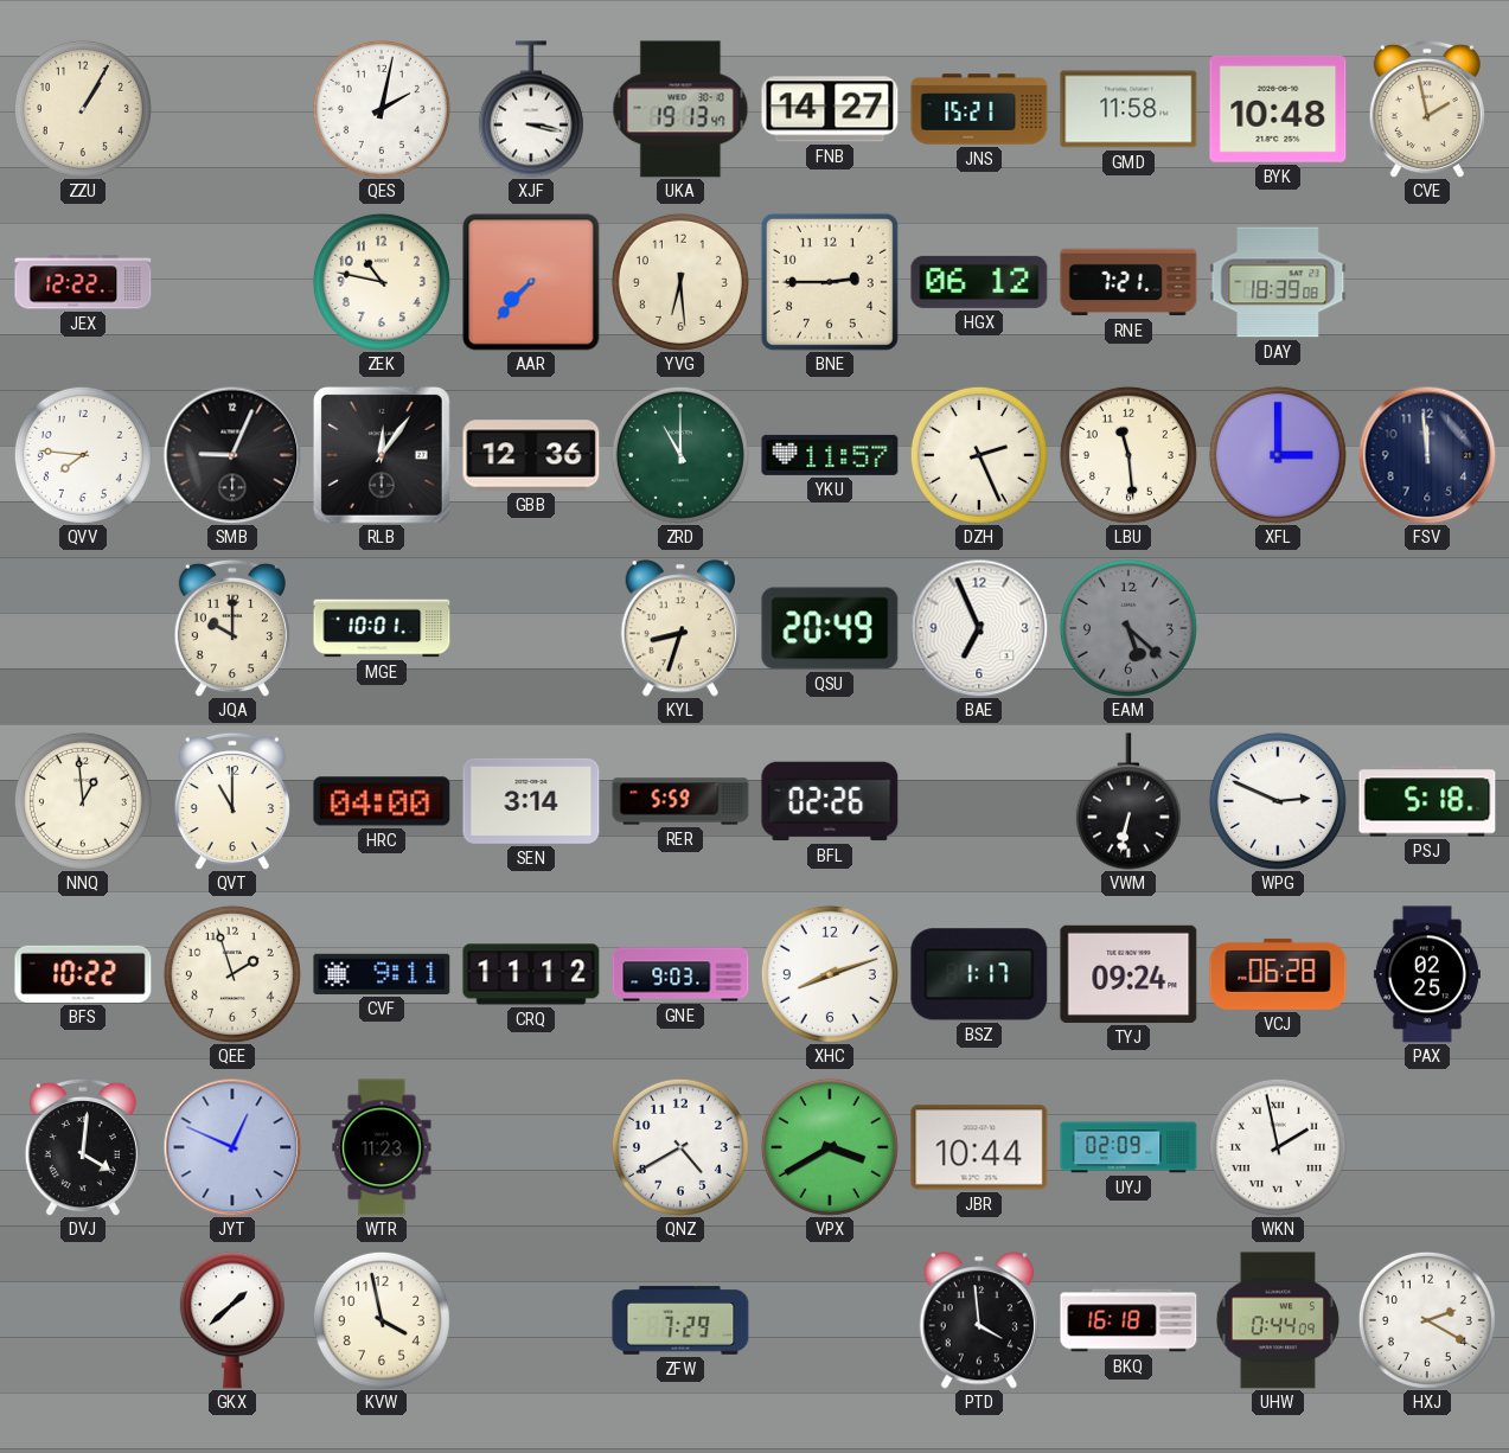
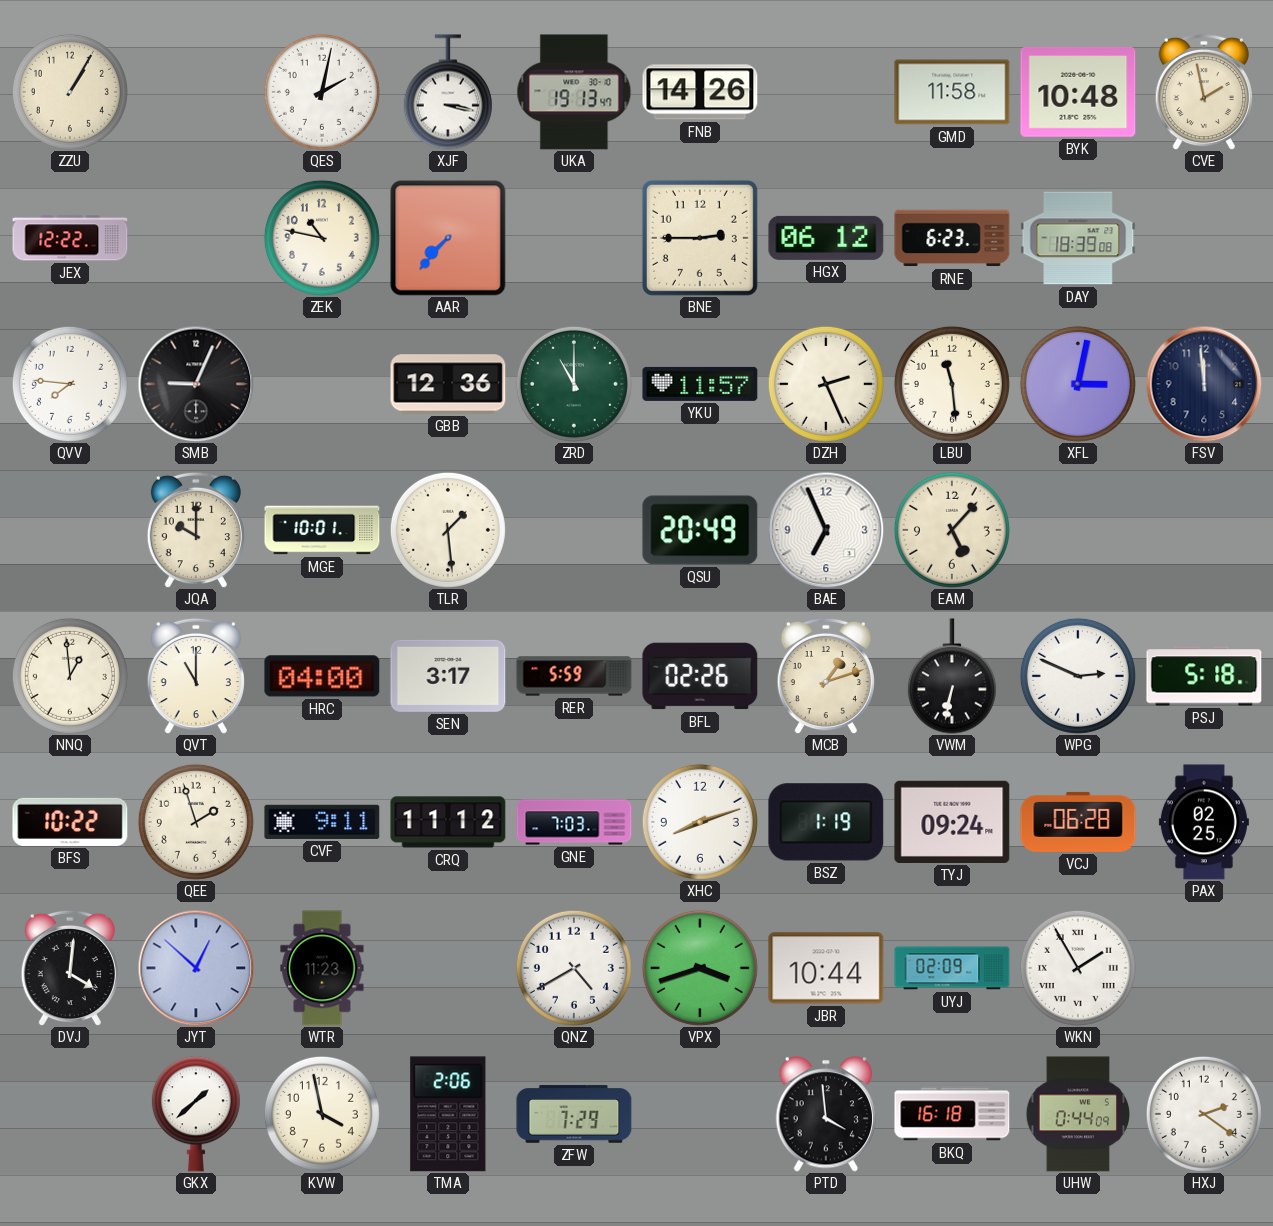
FNB: 14:27 -> 14:26
JNS: 15:21 -> none
YVG: 6:29 -> none
RNE: 7:21 -> 6:23
RLB: 12:06 -> none
XFL: 3:00 -> 3:02
TLR: none -> 1:29
KYL: 8:33 -> none
EAM: 5:22 -> 5:07
EAM dial: grey -> cream
SEN: 3:14 -> 3:17
MCB: none -> 1:12
GNE: 9:03 -> 7:03
BSZ: 1:17 -> 1:19
JYT: 12:49 -> 12:52
VPX: 3:40 -> 3:42
WKN: 1:58 -> 1:55
TMA: none -> 2:06
HXJ: 2:20 -> 2:21
